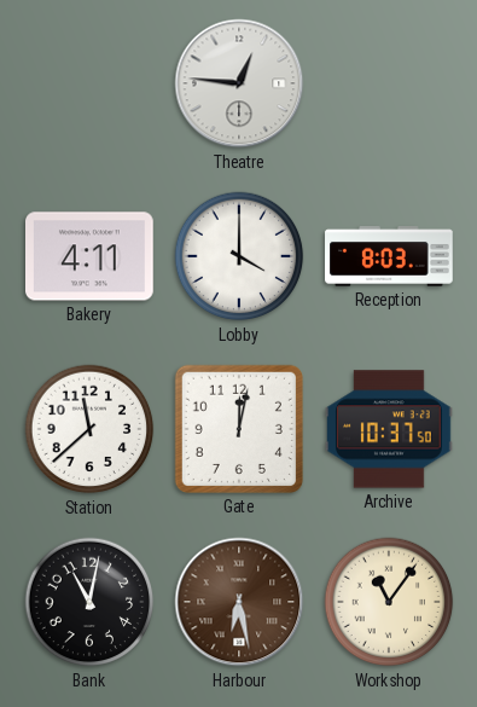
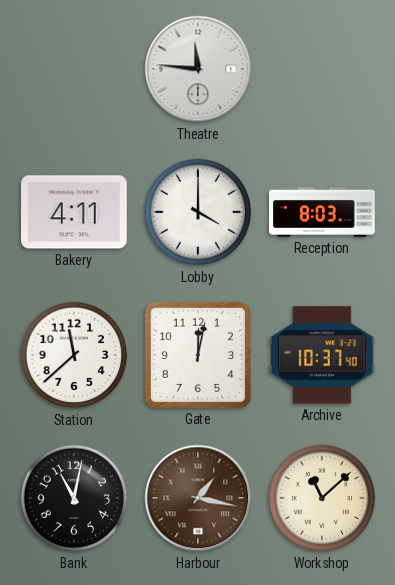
Theatre: 12:46 -> 11:46
Archive: 10:37:50 -> 10:37:40
Harbour: 6:28 -> 1:17
Workshop: 11:06 -> 11:08
